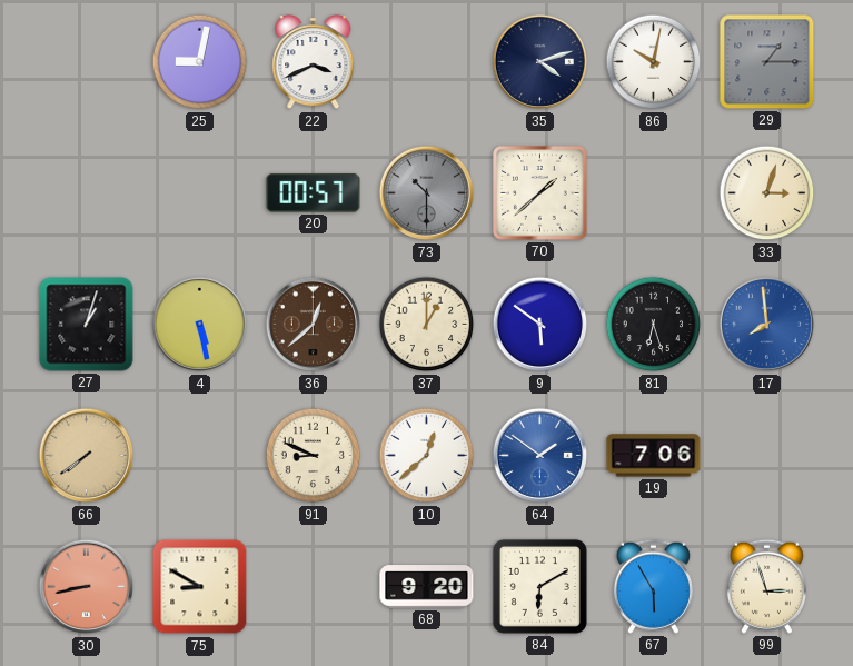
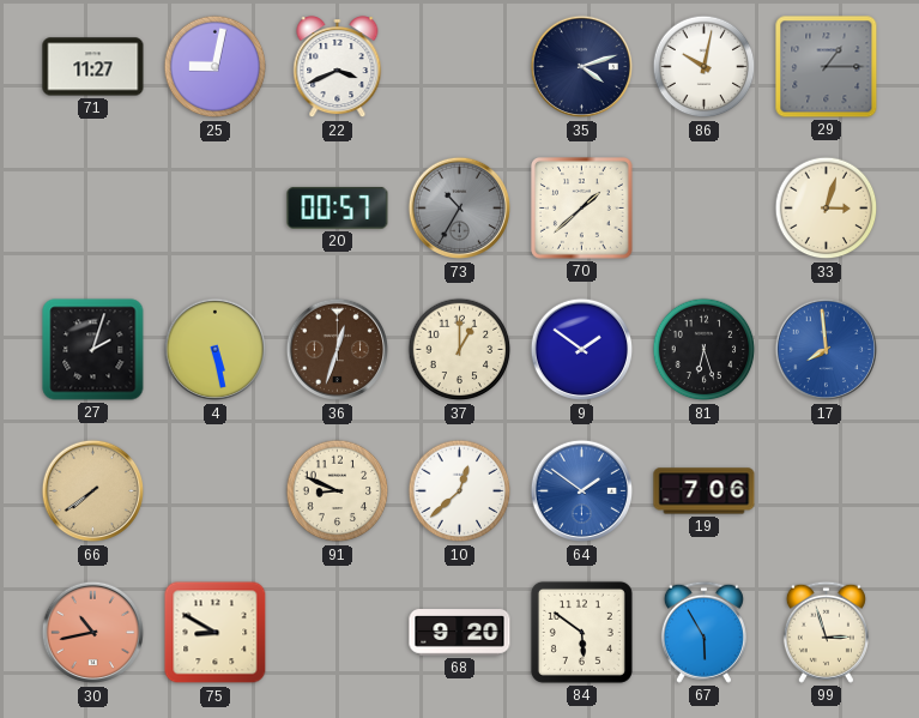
71: none -> 11:27
73: 10:30 -> 10:35
27: 1:03 -> 2:03
36: 12:38 -> 12:33
9: 5:51 -> 1:51
30: 8:43 -> 10:43
84: 6:10 -> 5:51
